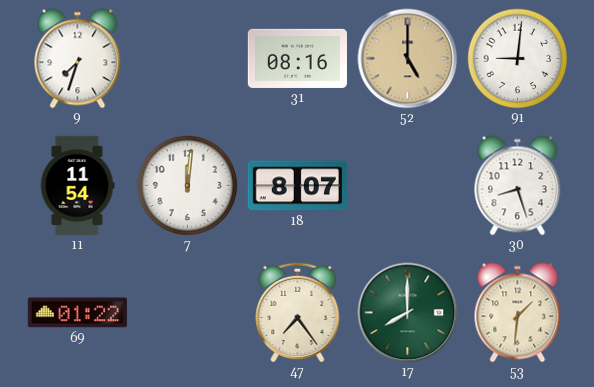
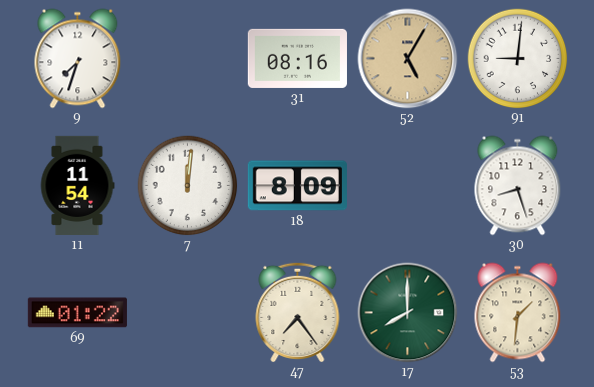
52: 5:00 -> 5:05
18: 8:07 -> 8:09
